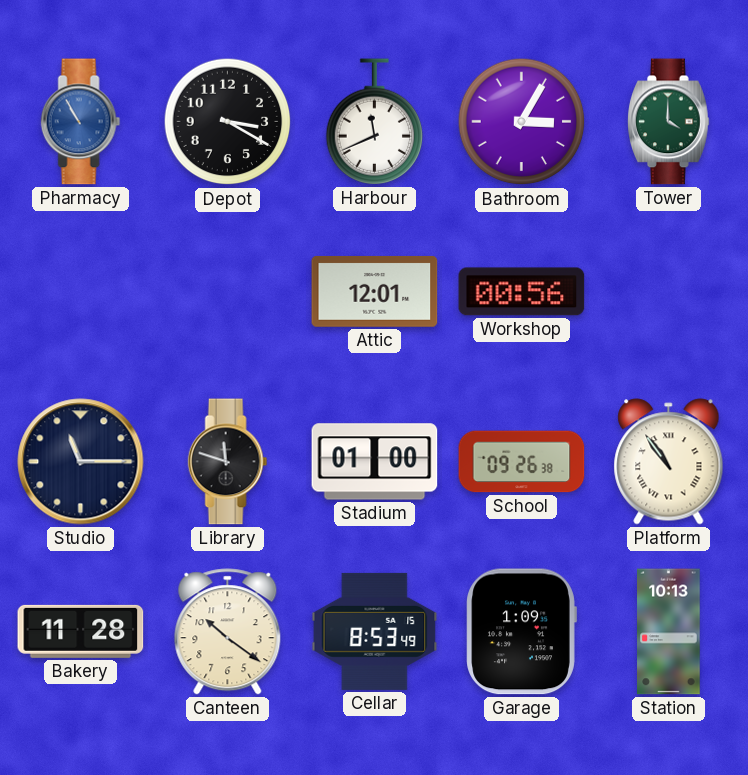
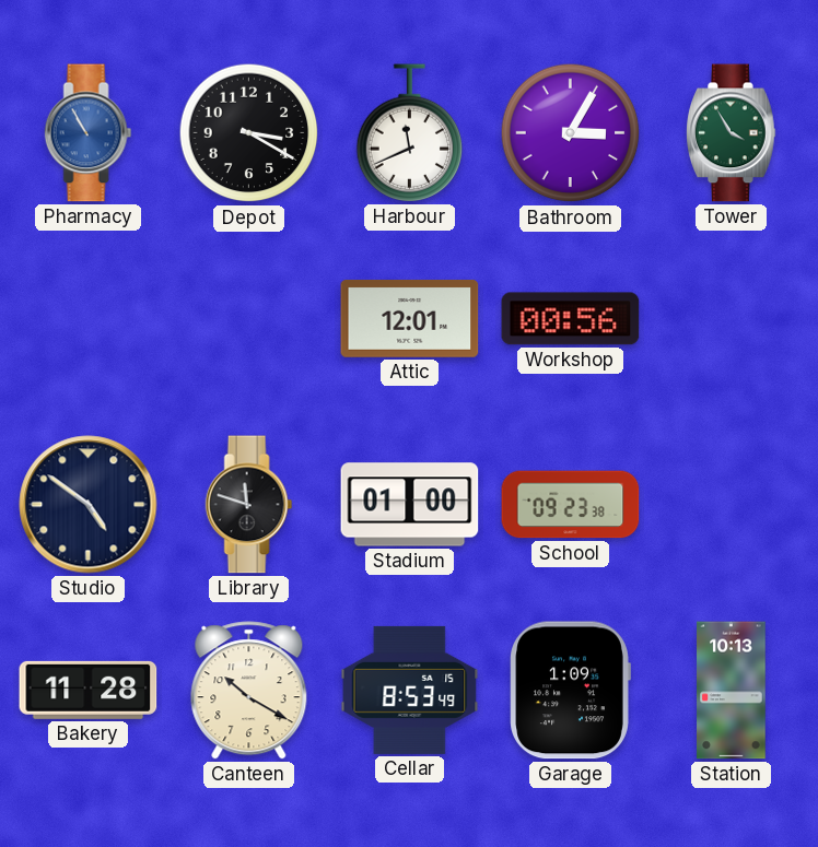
Tower: 4:00 -> 3:55
Studio: 11:15 -> 4:51
School: 09:26 -> 09:23
Platform: 10:54 -> none
Canteen: 10:21 -> 10:20
